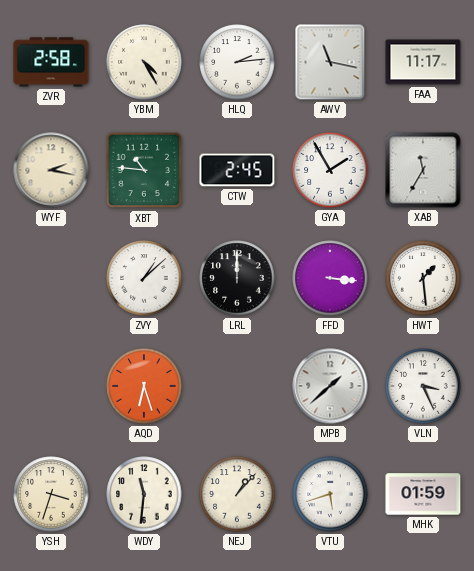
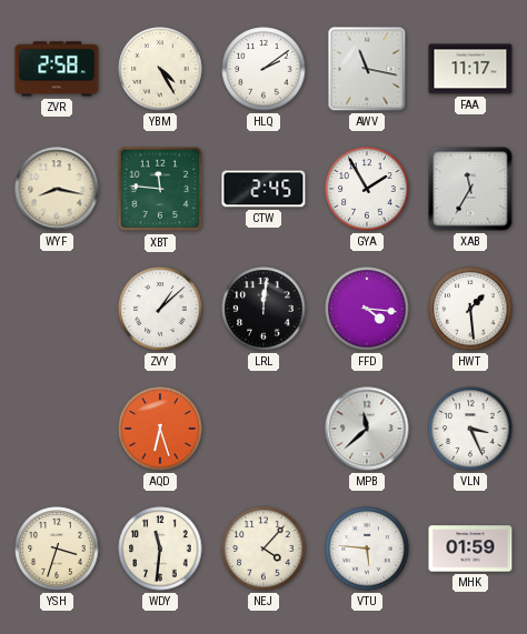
HLQ: 2:14 -> 2:09
WYF: 2:17 -> 8:17
XBT: 10:46 -> 11:46
LRL: 12:00 -> 12:01
FFD: 3:16 -> 4:16
MPB: 1:38 -> 11:38
NEJ: 1:07 -> 4:07
VTU: 5:42 -> 5:46
